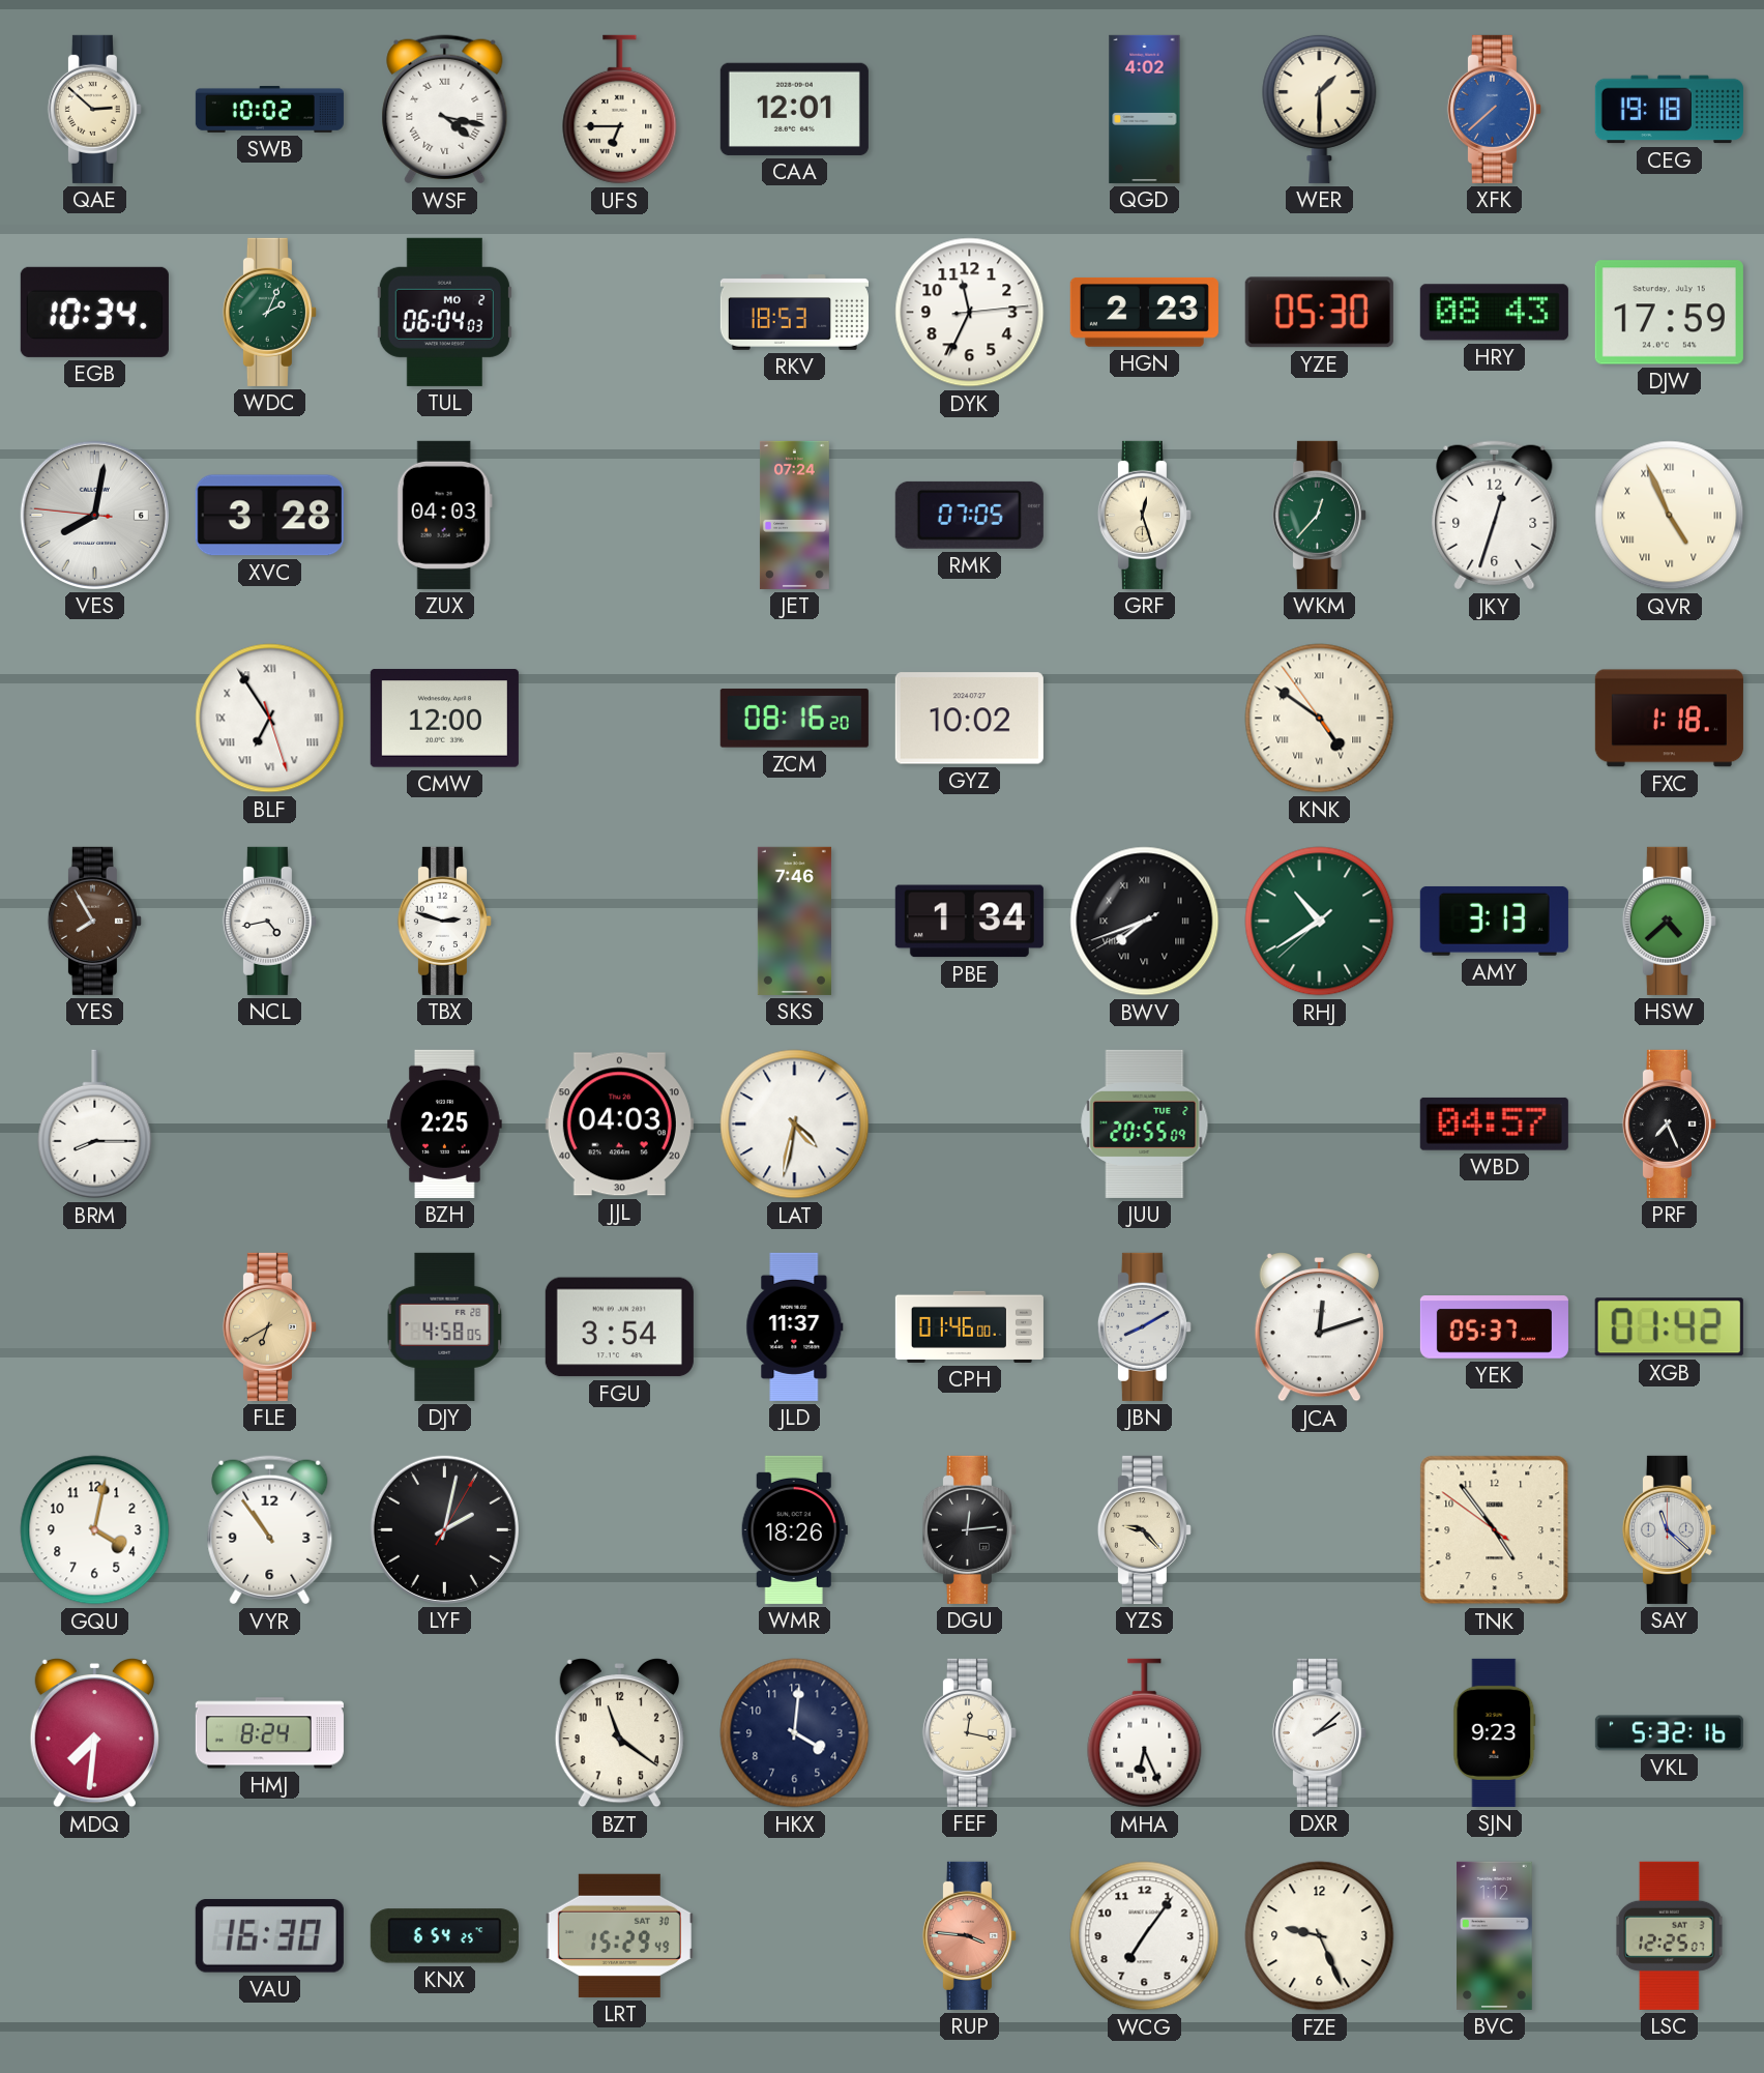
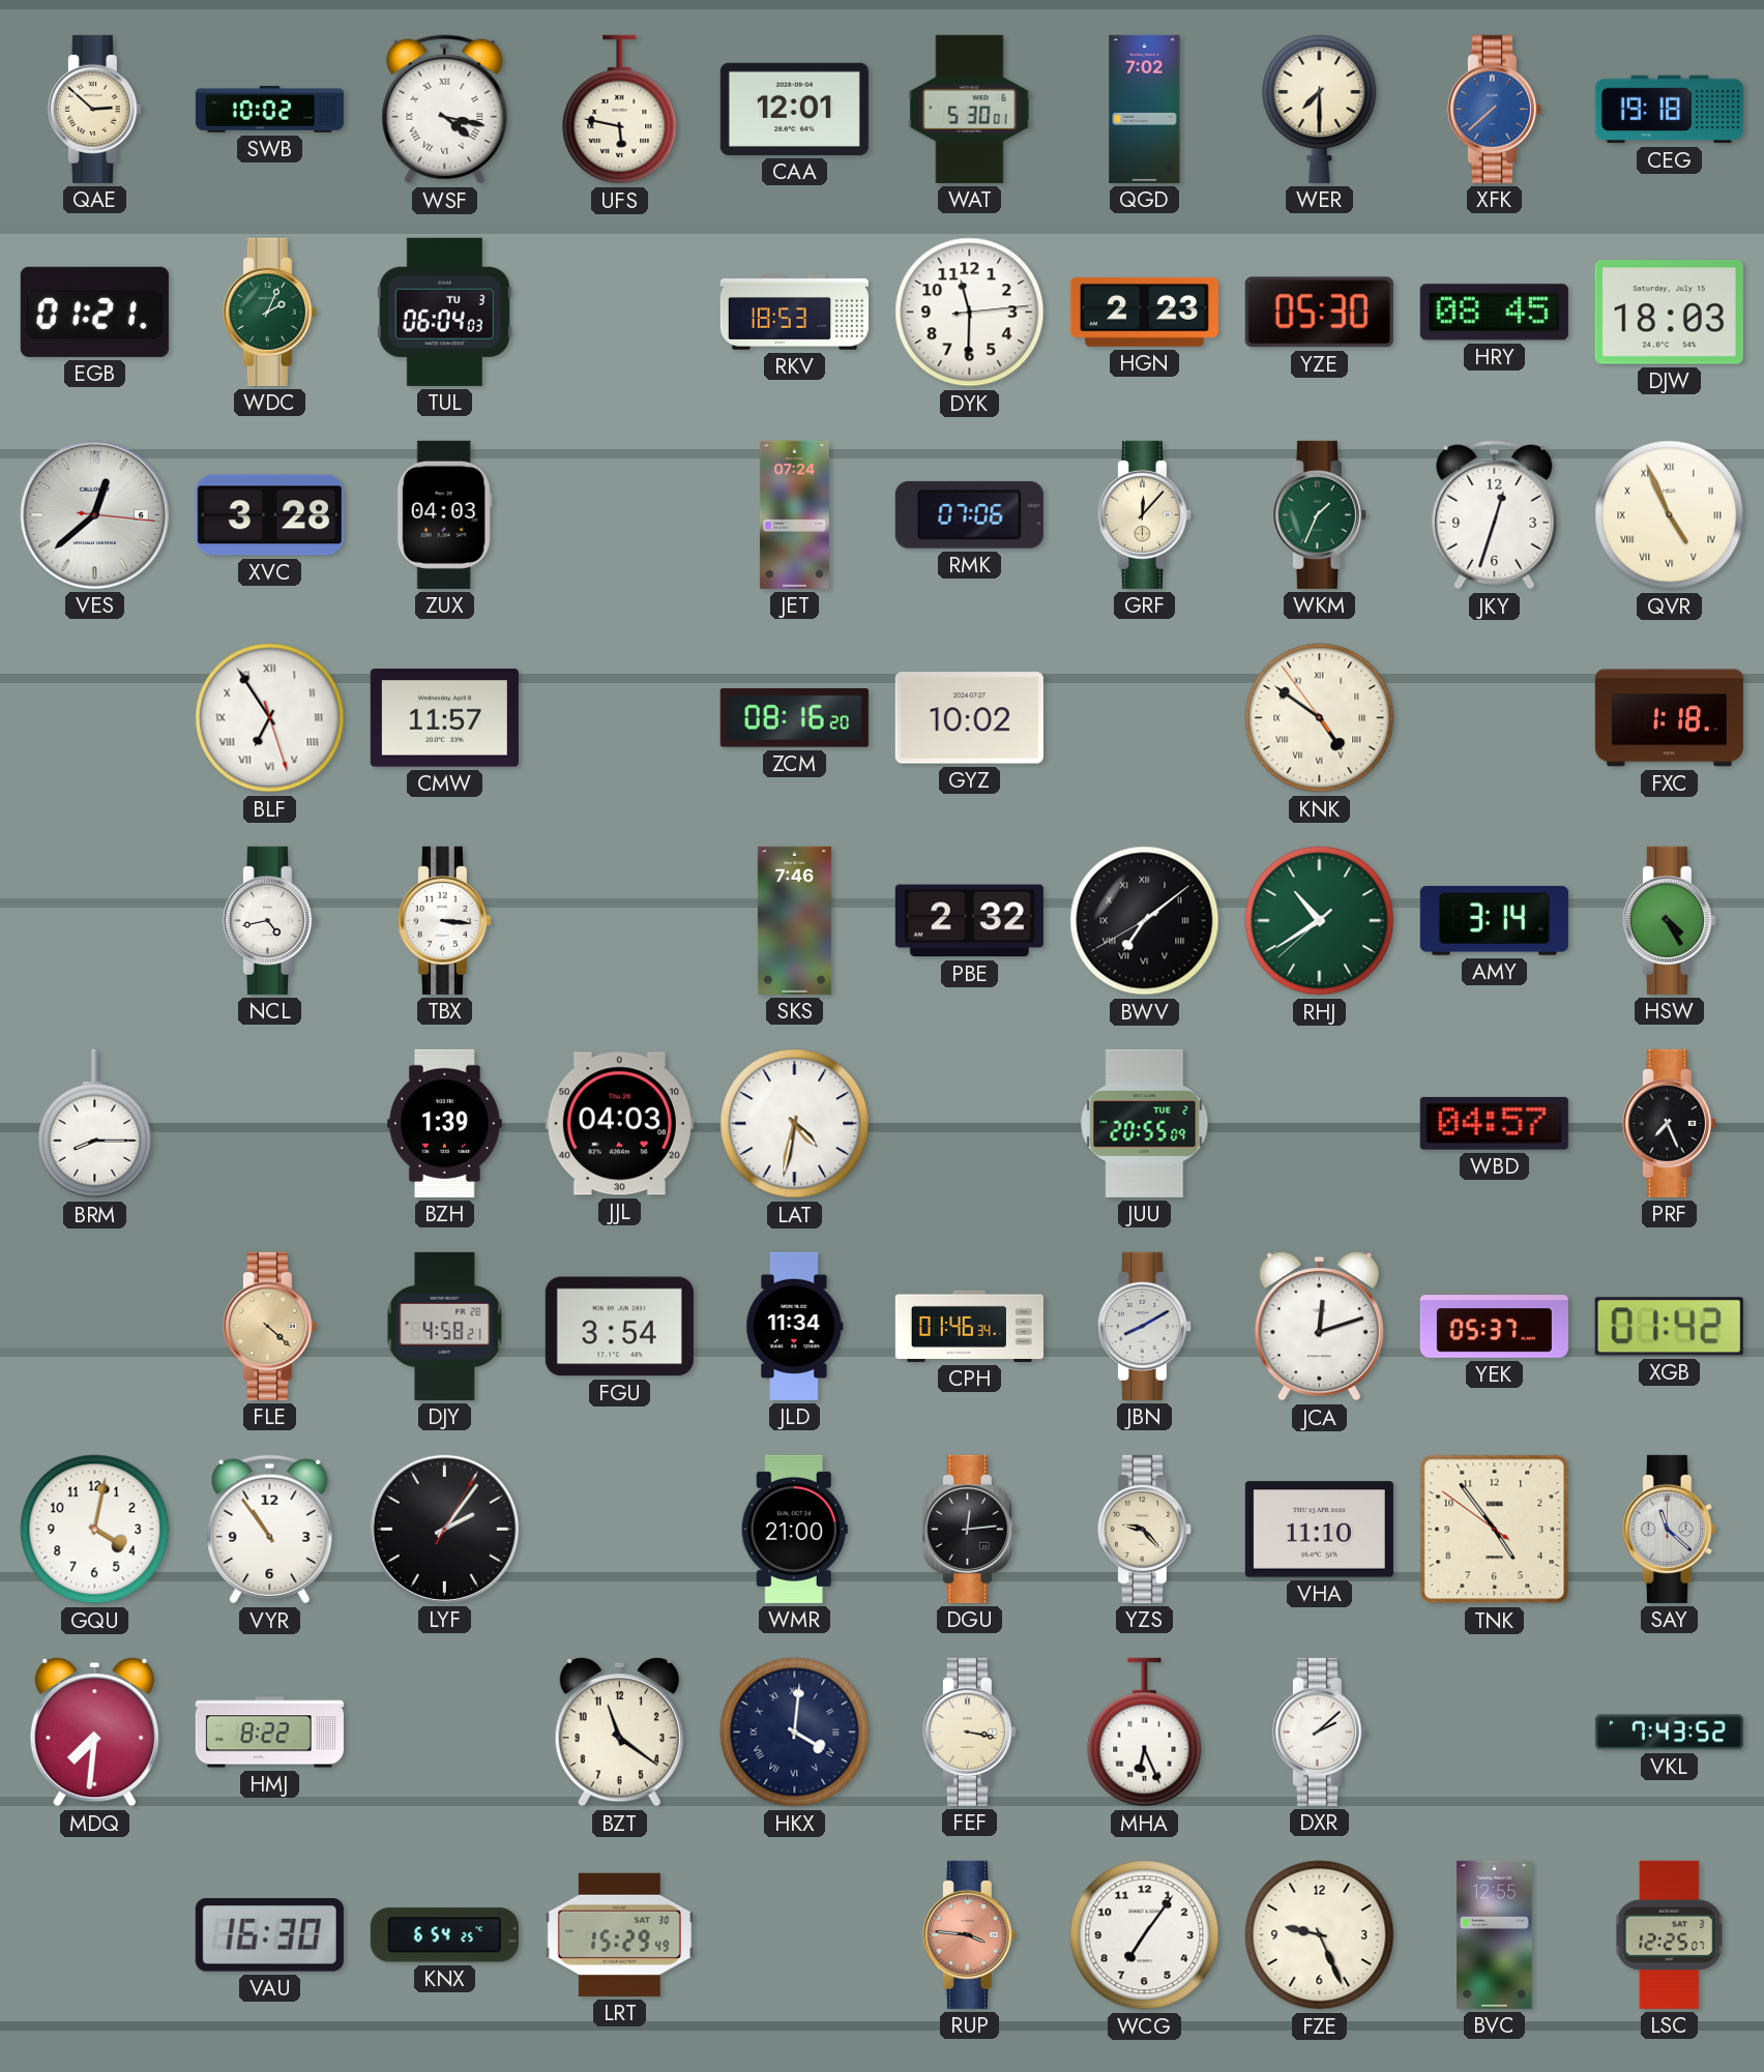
UFS: 6:45 -> 5:47
WAT: none -> 5:30
QGD: 4:02 -> 7:02
WER: 1:30 -> 7:30
EGB: 10:34 -> 01:21
TUL date: MO 2 -> TU 3
DYK: 11:34 -> 11:30
HRY: 08:43 -> 08:45
DJW: 17:59 -> 18:03
VES: 8:01 -> 12:38
RMK: 07:05 -> 07:06
GRF: 12:27 -> 12:07
WKM: 12:37 -> 1:34
CMW: 12:00 -> 11:57
YES: 7:55 -> none
TBX: 2:48 -> 3:16
PBE: 1:34 -> 2:32
BWV: 7:41 -> 7:08
AMY: 3:13 -> 3:14
HSW: 4:38 -> 4:25
BZH: 2:25 -> 1:39
FLE: 6:40 -> 4:22
DJY: 4:58:05 -> 4:58:21
JLD: 11:37 -> 11:34
CPH: 01:46:00 -> 01:46:34
LYF: 2:02 -> 2:06
WMR: 18:26 -> 21:00
VHA: none -> 11:10
HMJ: 8:24 -> 8:22
HKX numerals: Arabic -> Roman
FEF: 12:17 -> 3:17
SJN: 9:23 -> none
VKL: 5:32 -> 7:43
BVC: 1:12 -> 12:55
